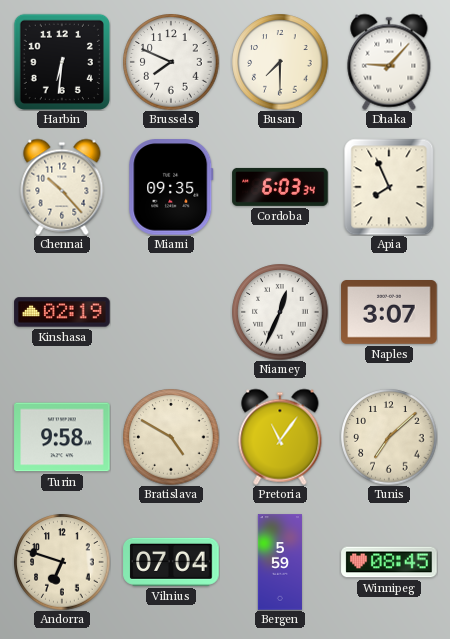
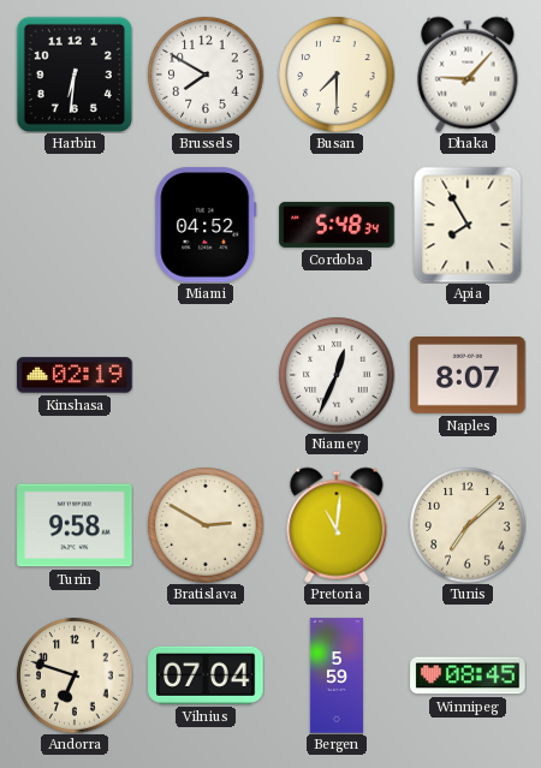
Brussels: 7:49 -> 7:50
Chennai: 10:23 -> none
Miami: 09:35 -> 04:52
Cordoba: 6:03 -> 5:48
Apia: 7:56 -> 7:55
Naples: 3:07 -> 8:07
Bratislava: 4:50 -> 2:50
Pretoria: 11:06 -> 11:01
